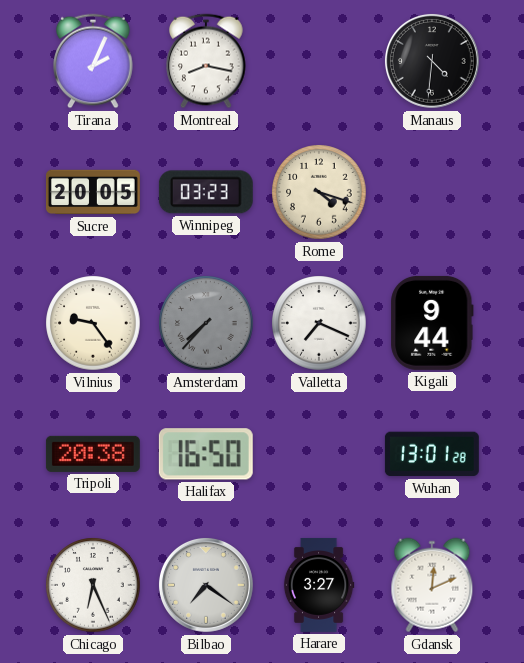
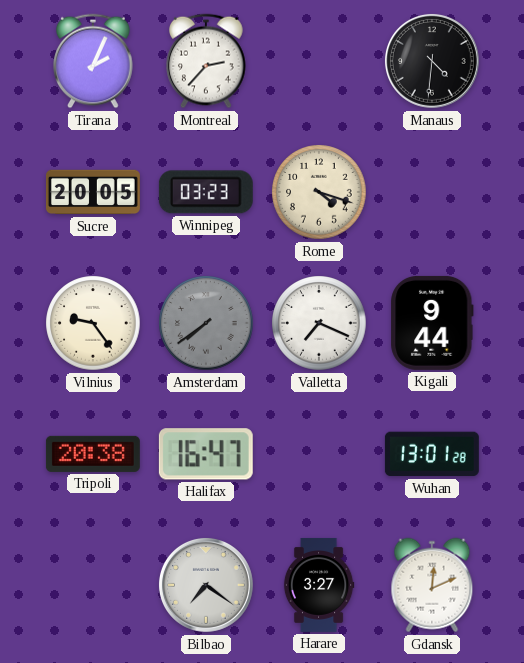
Montreal: 8:17 -> 2:37
Amsterdam: 7:37 -> 7:39
Halifax: 16:50 -> 16:47
Chicago: 6:26 -> none
